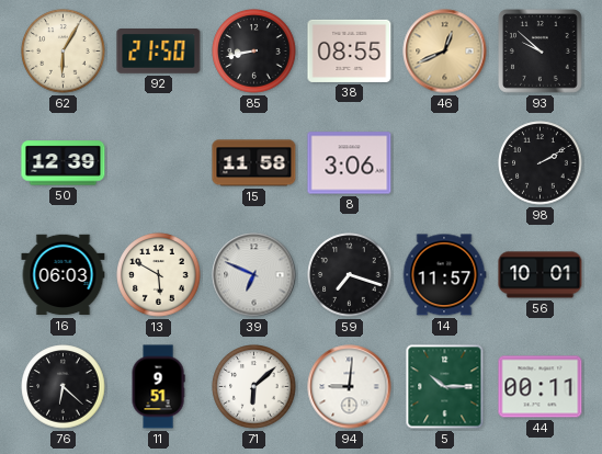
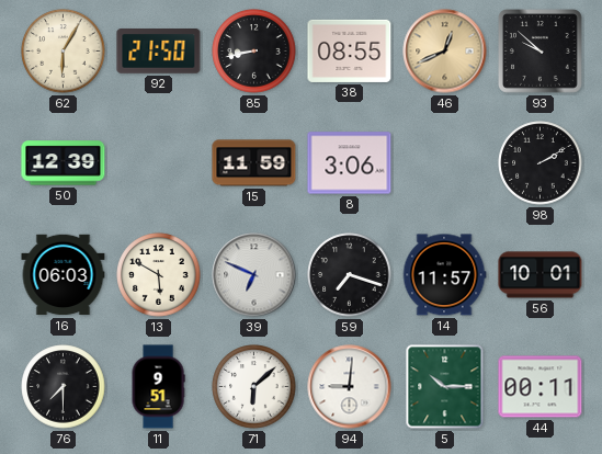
15: 11:58 -> 11:59
76: 6:22 -> 7:30
